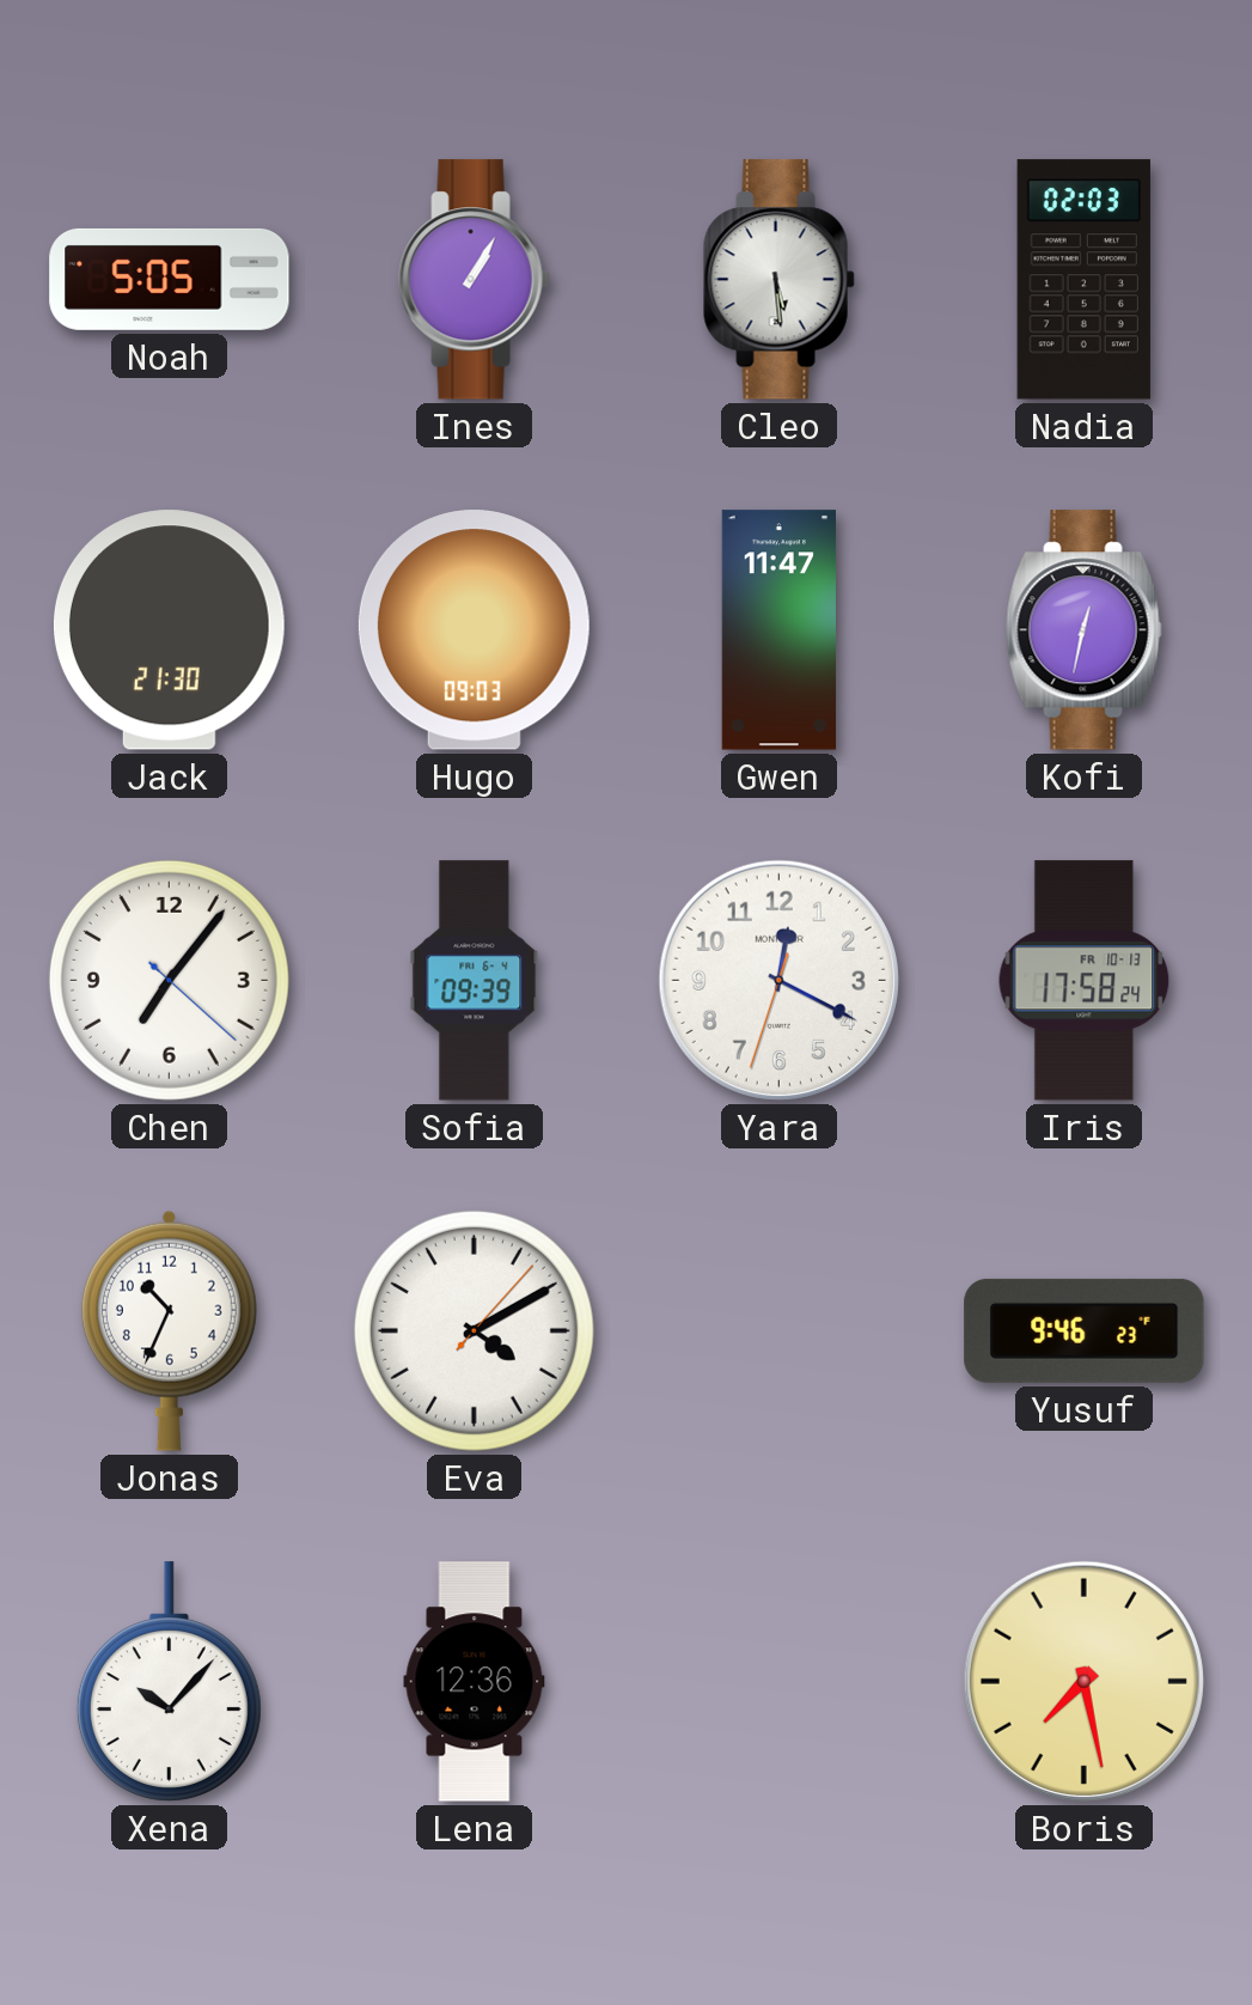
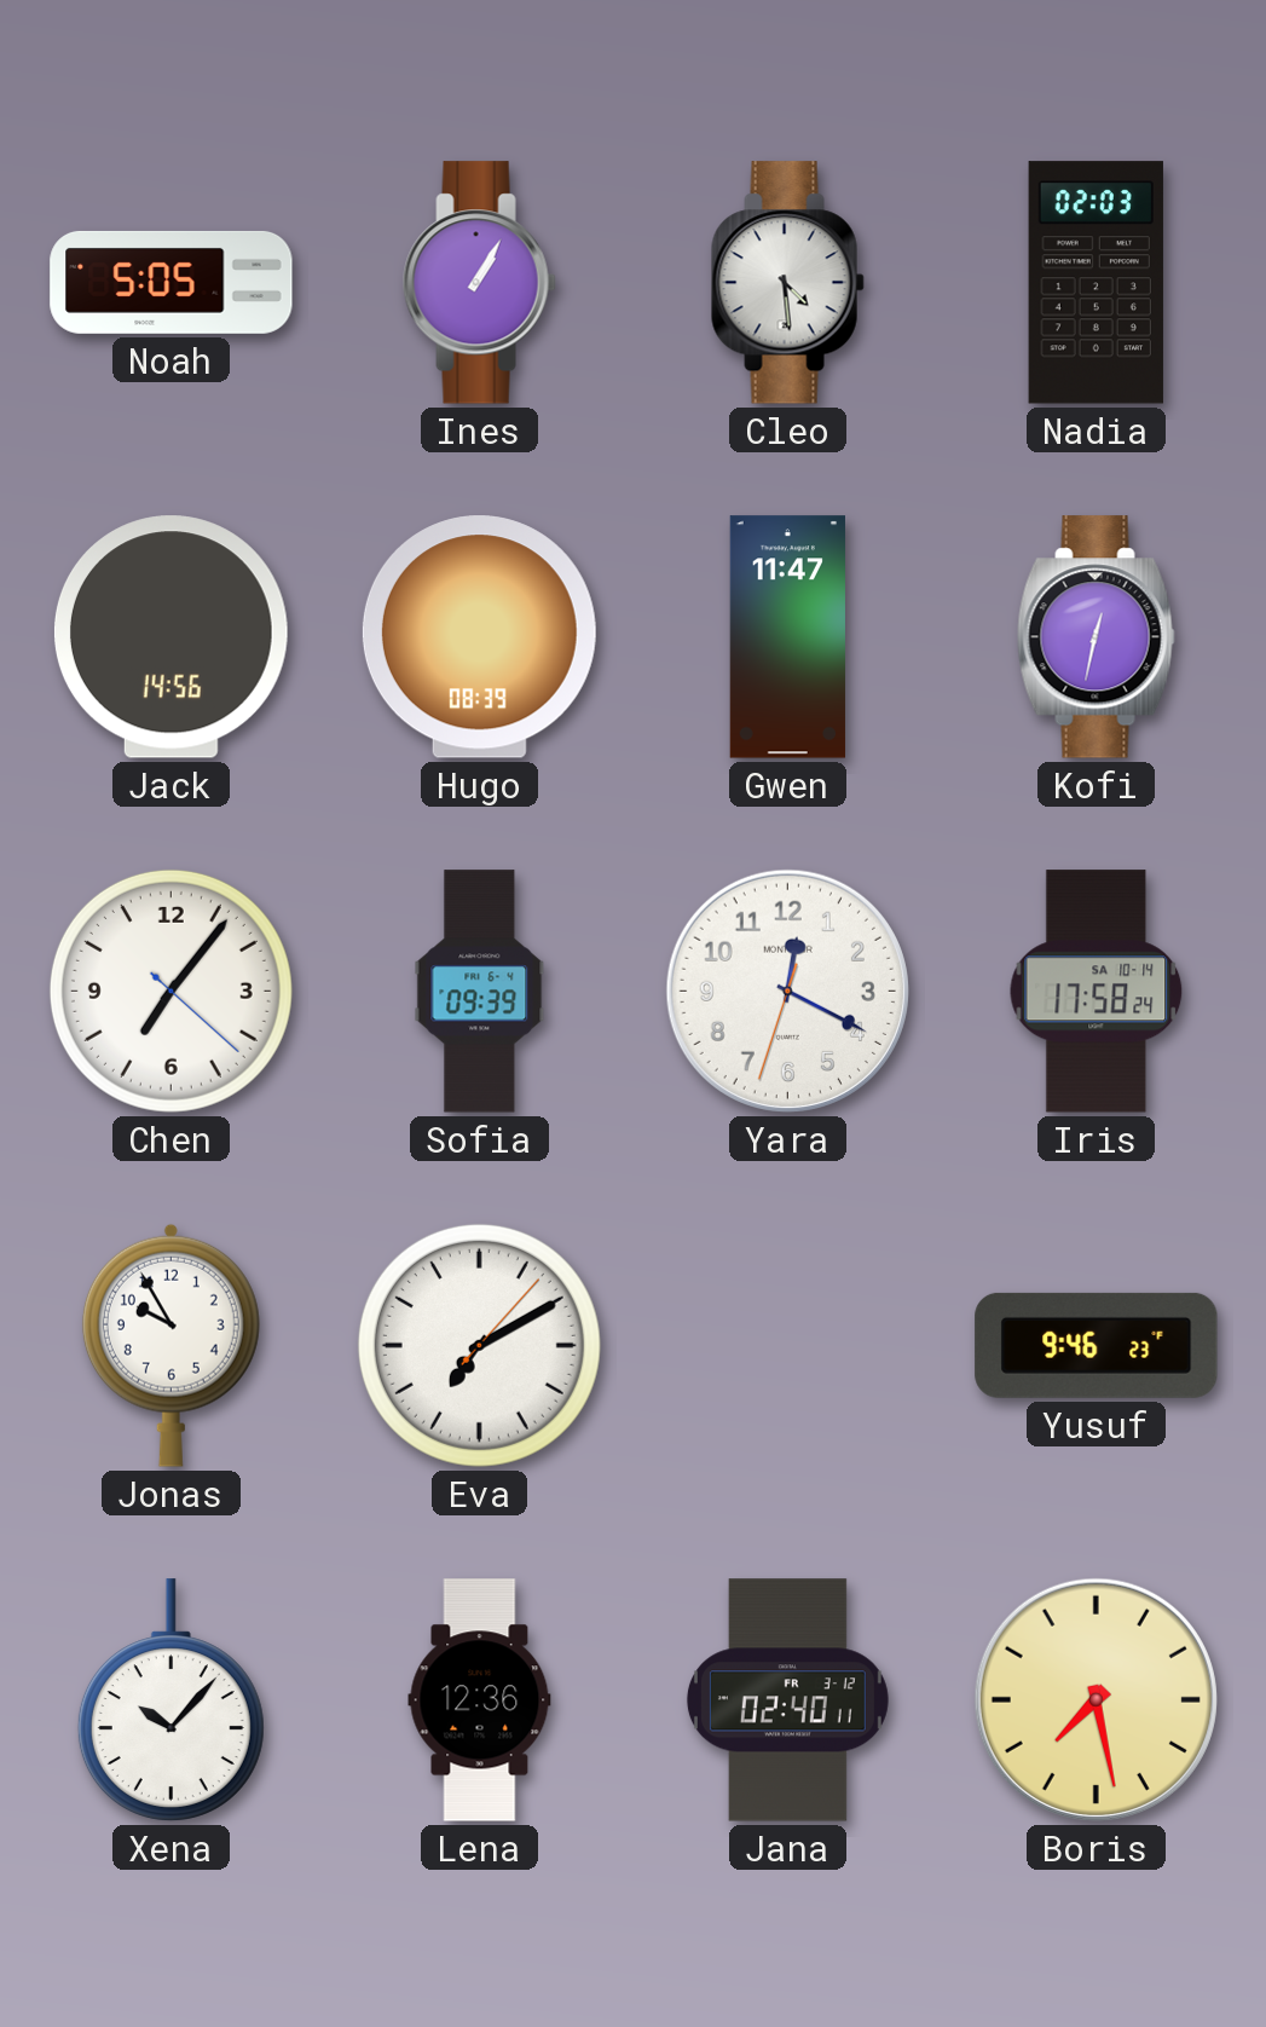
Cleo: 5:29 -> 4:29
Jack: 21:30 -> 14:56
Hugo: 09:03 -> 08:39
Iris date: FR 10-13 -> SA 10-14
Jonas: 10:34 -> 9:55
Eva: 4:10 -> 7:10
Jana: none -> 02:40
